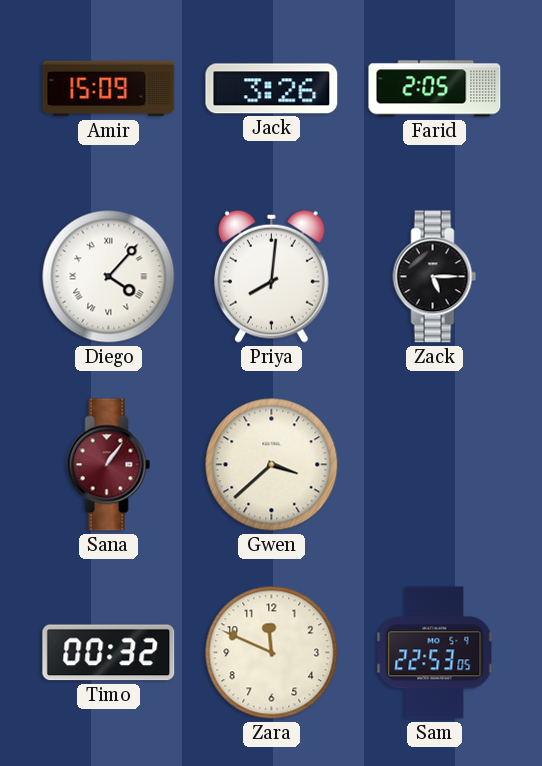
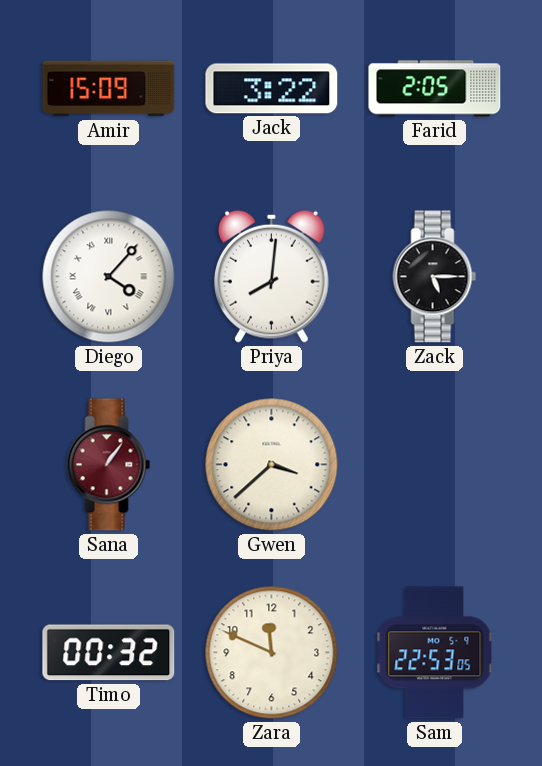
Jack: 3:26 -> 3:22
